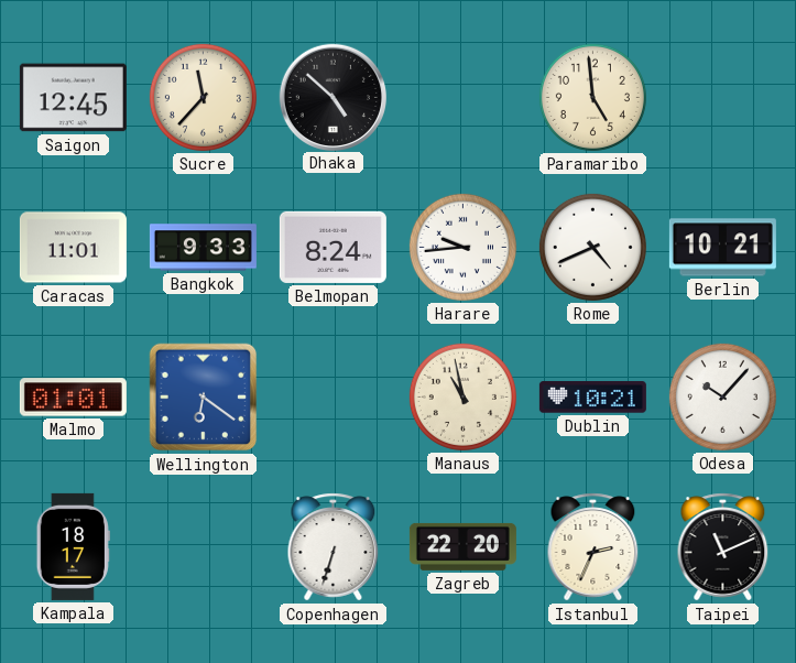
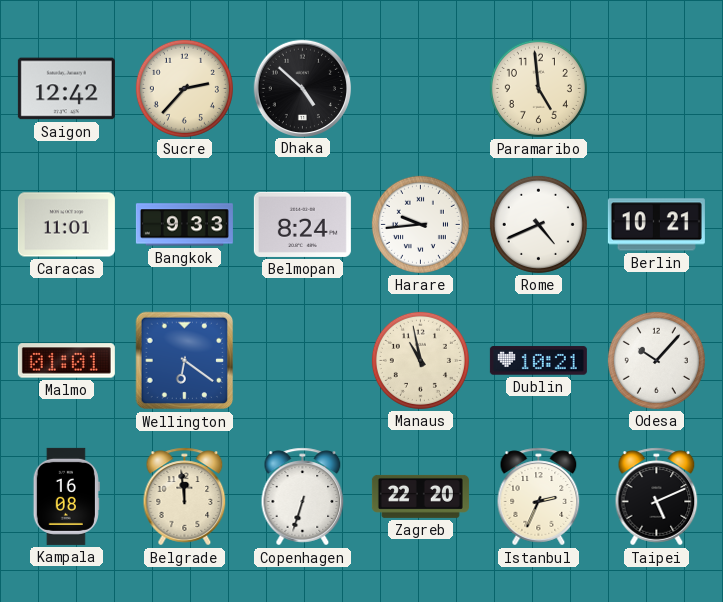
Saigon: 12:45 -> 12:42
Sucre: 11:37 -> 2:37
Kampala: 18:17 -> 16:08
Belgrade: none -> 11:59
Taipei: 11:11 -> 5:11
